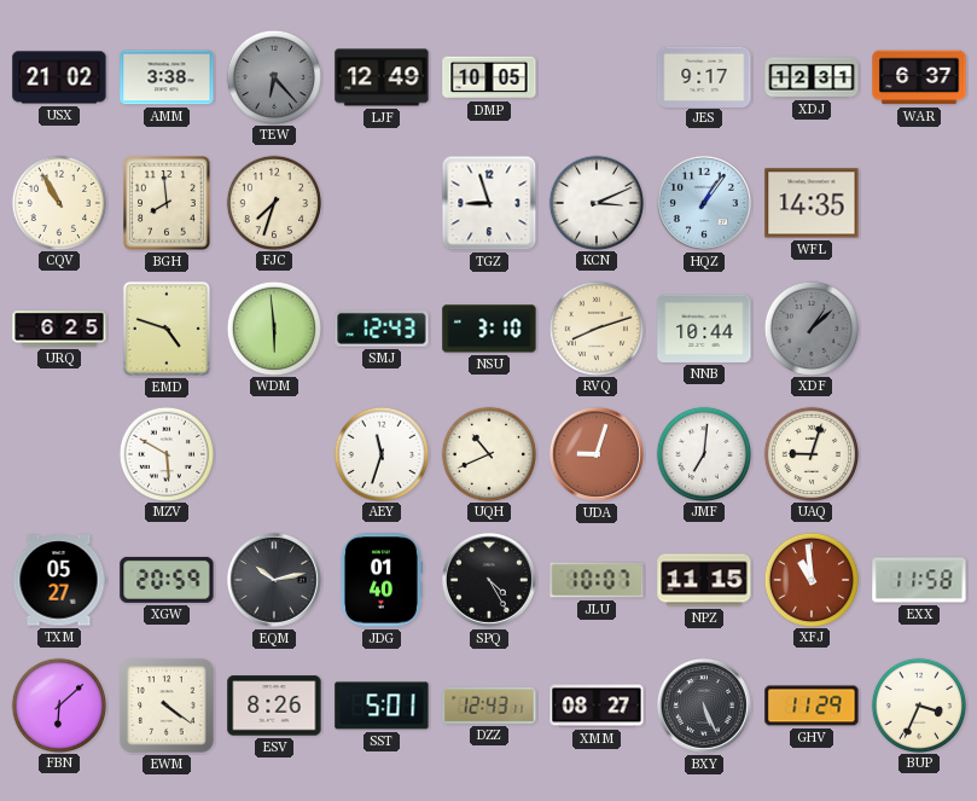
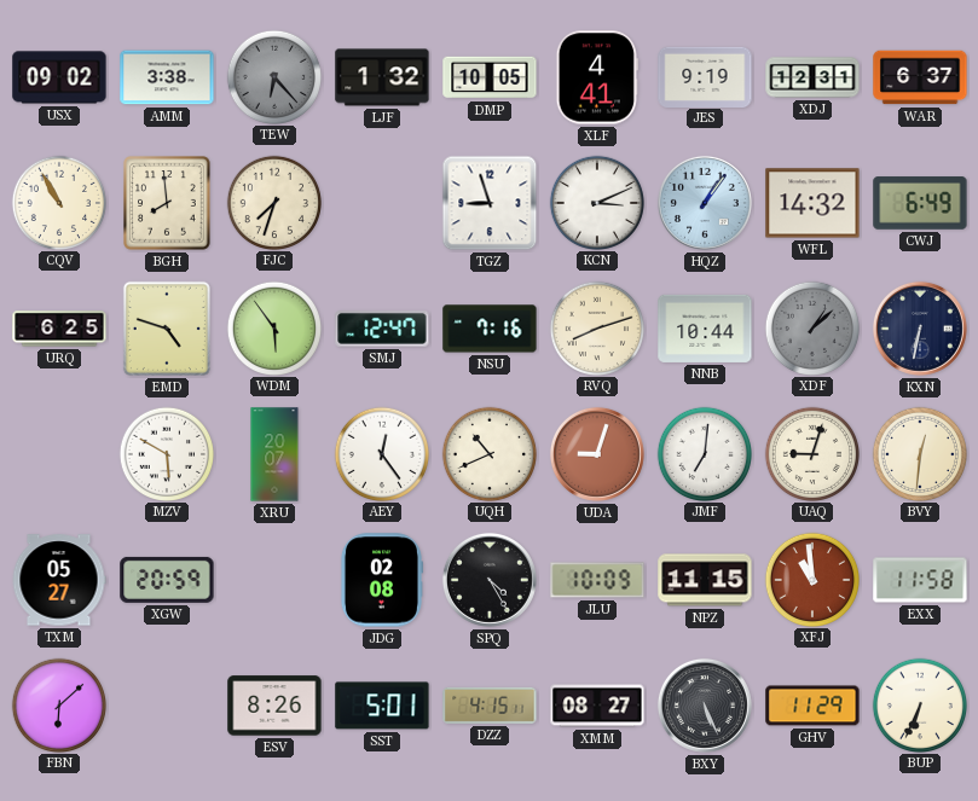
USX: 21:02 -> 09:02
LJF: 12:49 -> 1:32
XLF: none -> 4:41
JES: 9:17 -> 9:19
WFL: 14:35 -> 14:32
CWJ: none -> 6:49
WDM: 5:59 -> 5:54
SMJ: 12:43 -> 12:47
NSU: 3:10 -> 7:16
KXN: none -> 6:32
XRU: none -> 20:07
AEY: 11:33 -> 12:24
BVY: none -> 12:31
EQM: 10:13 -> none
JDG: 01:40 -> 02:08
JLU: 10:07 -> 10:09
EWM: 4:21 -> none
DZZ: 12:43 -> 4:15
BUP: 3:34 -> 6:34
